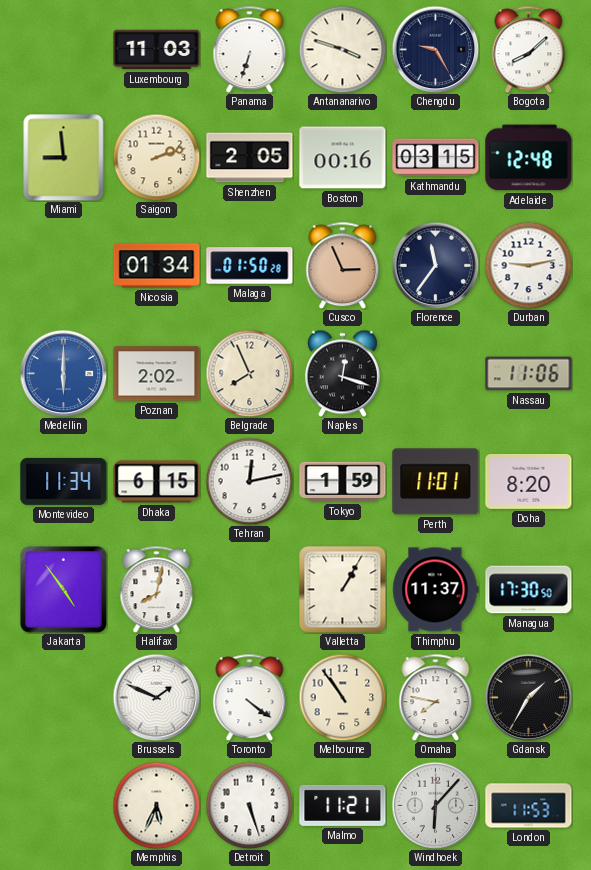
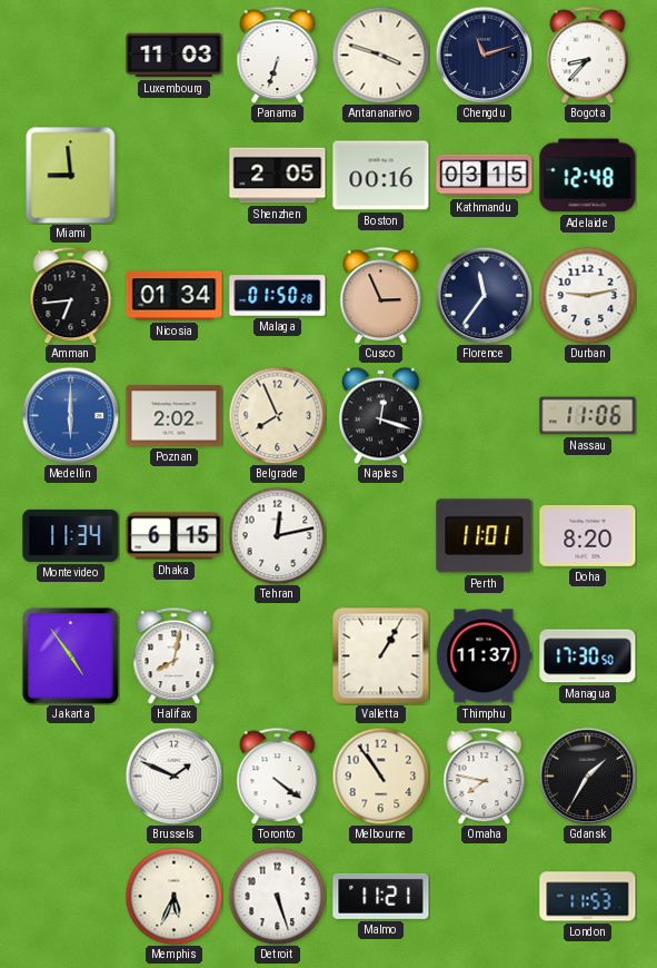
Chengdu: 9:25 -> 11:12
Bogota: 8:08 -> 8:37
Saigon: 2:12 -> none
Amman: none -> 6:44
Tokyo: 1:59 -> none
Windhoek: 6:07 -> none
